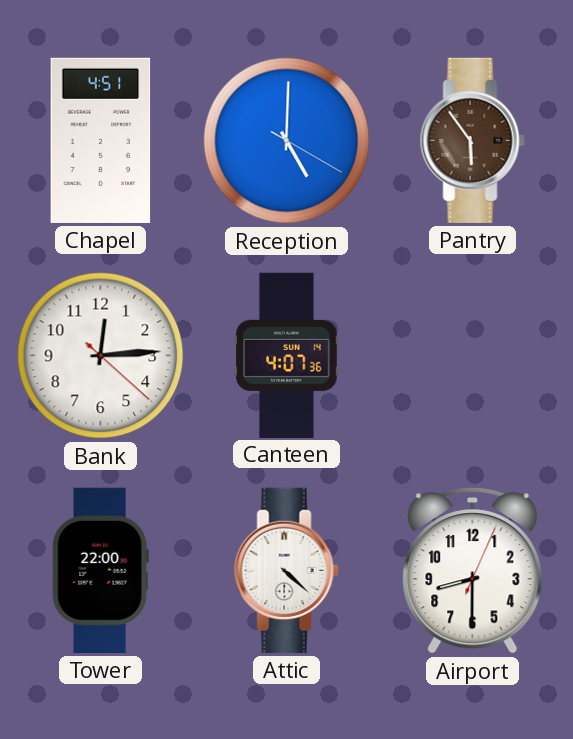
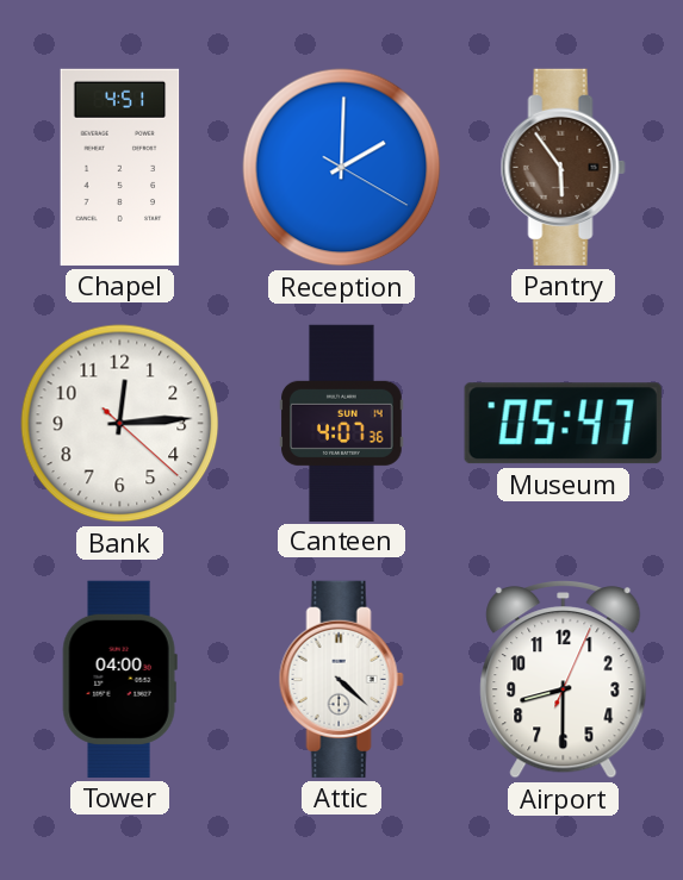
Reception: 5:00 -> 2:00
Museum: none -> 05:47
Tower: 22:00 -> 04:00
